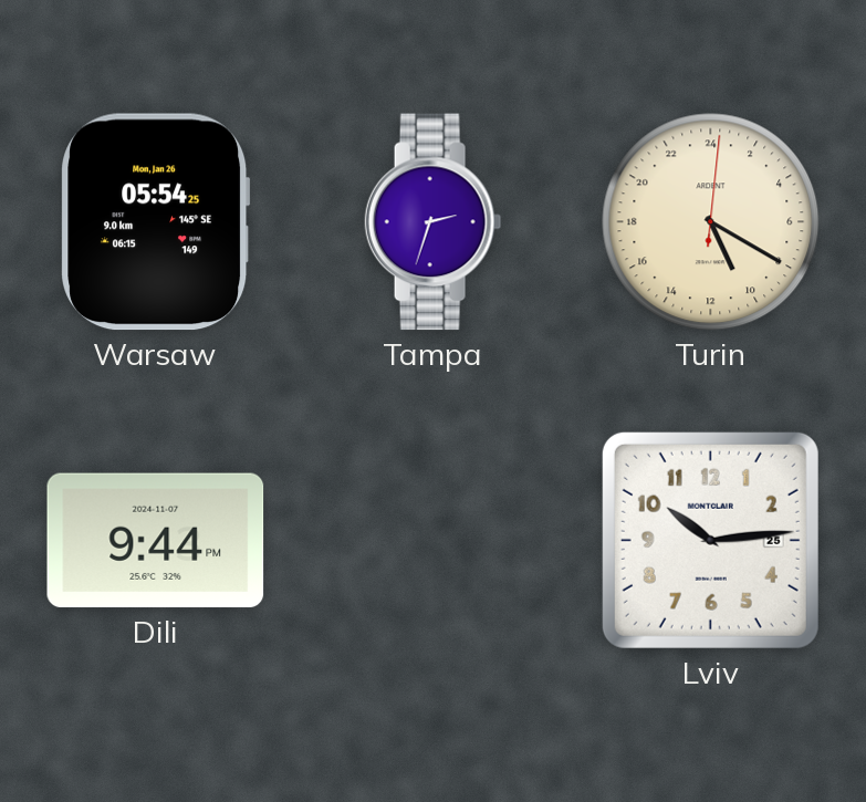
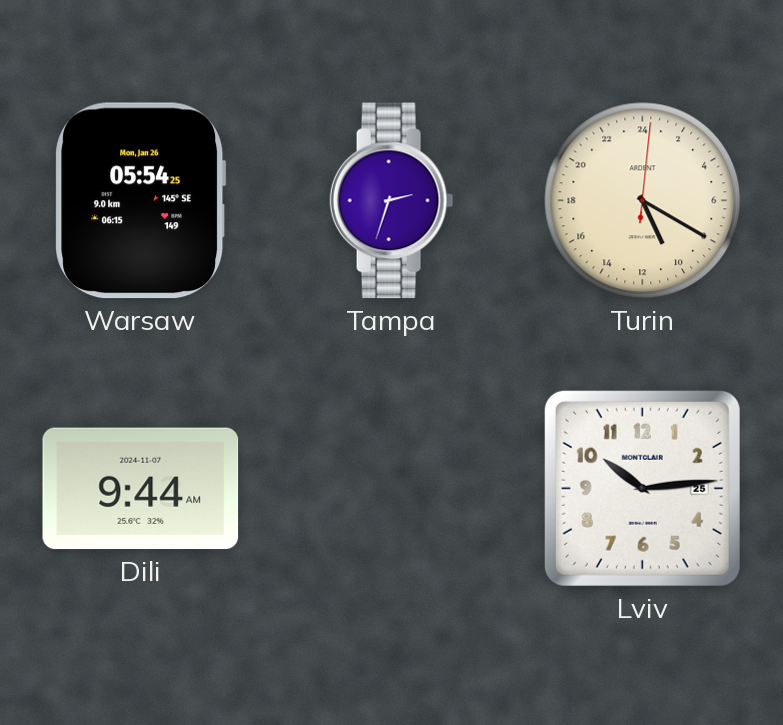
Dili: 9:44 PM -> 9:44 AM
